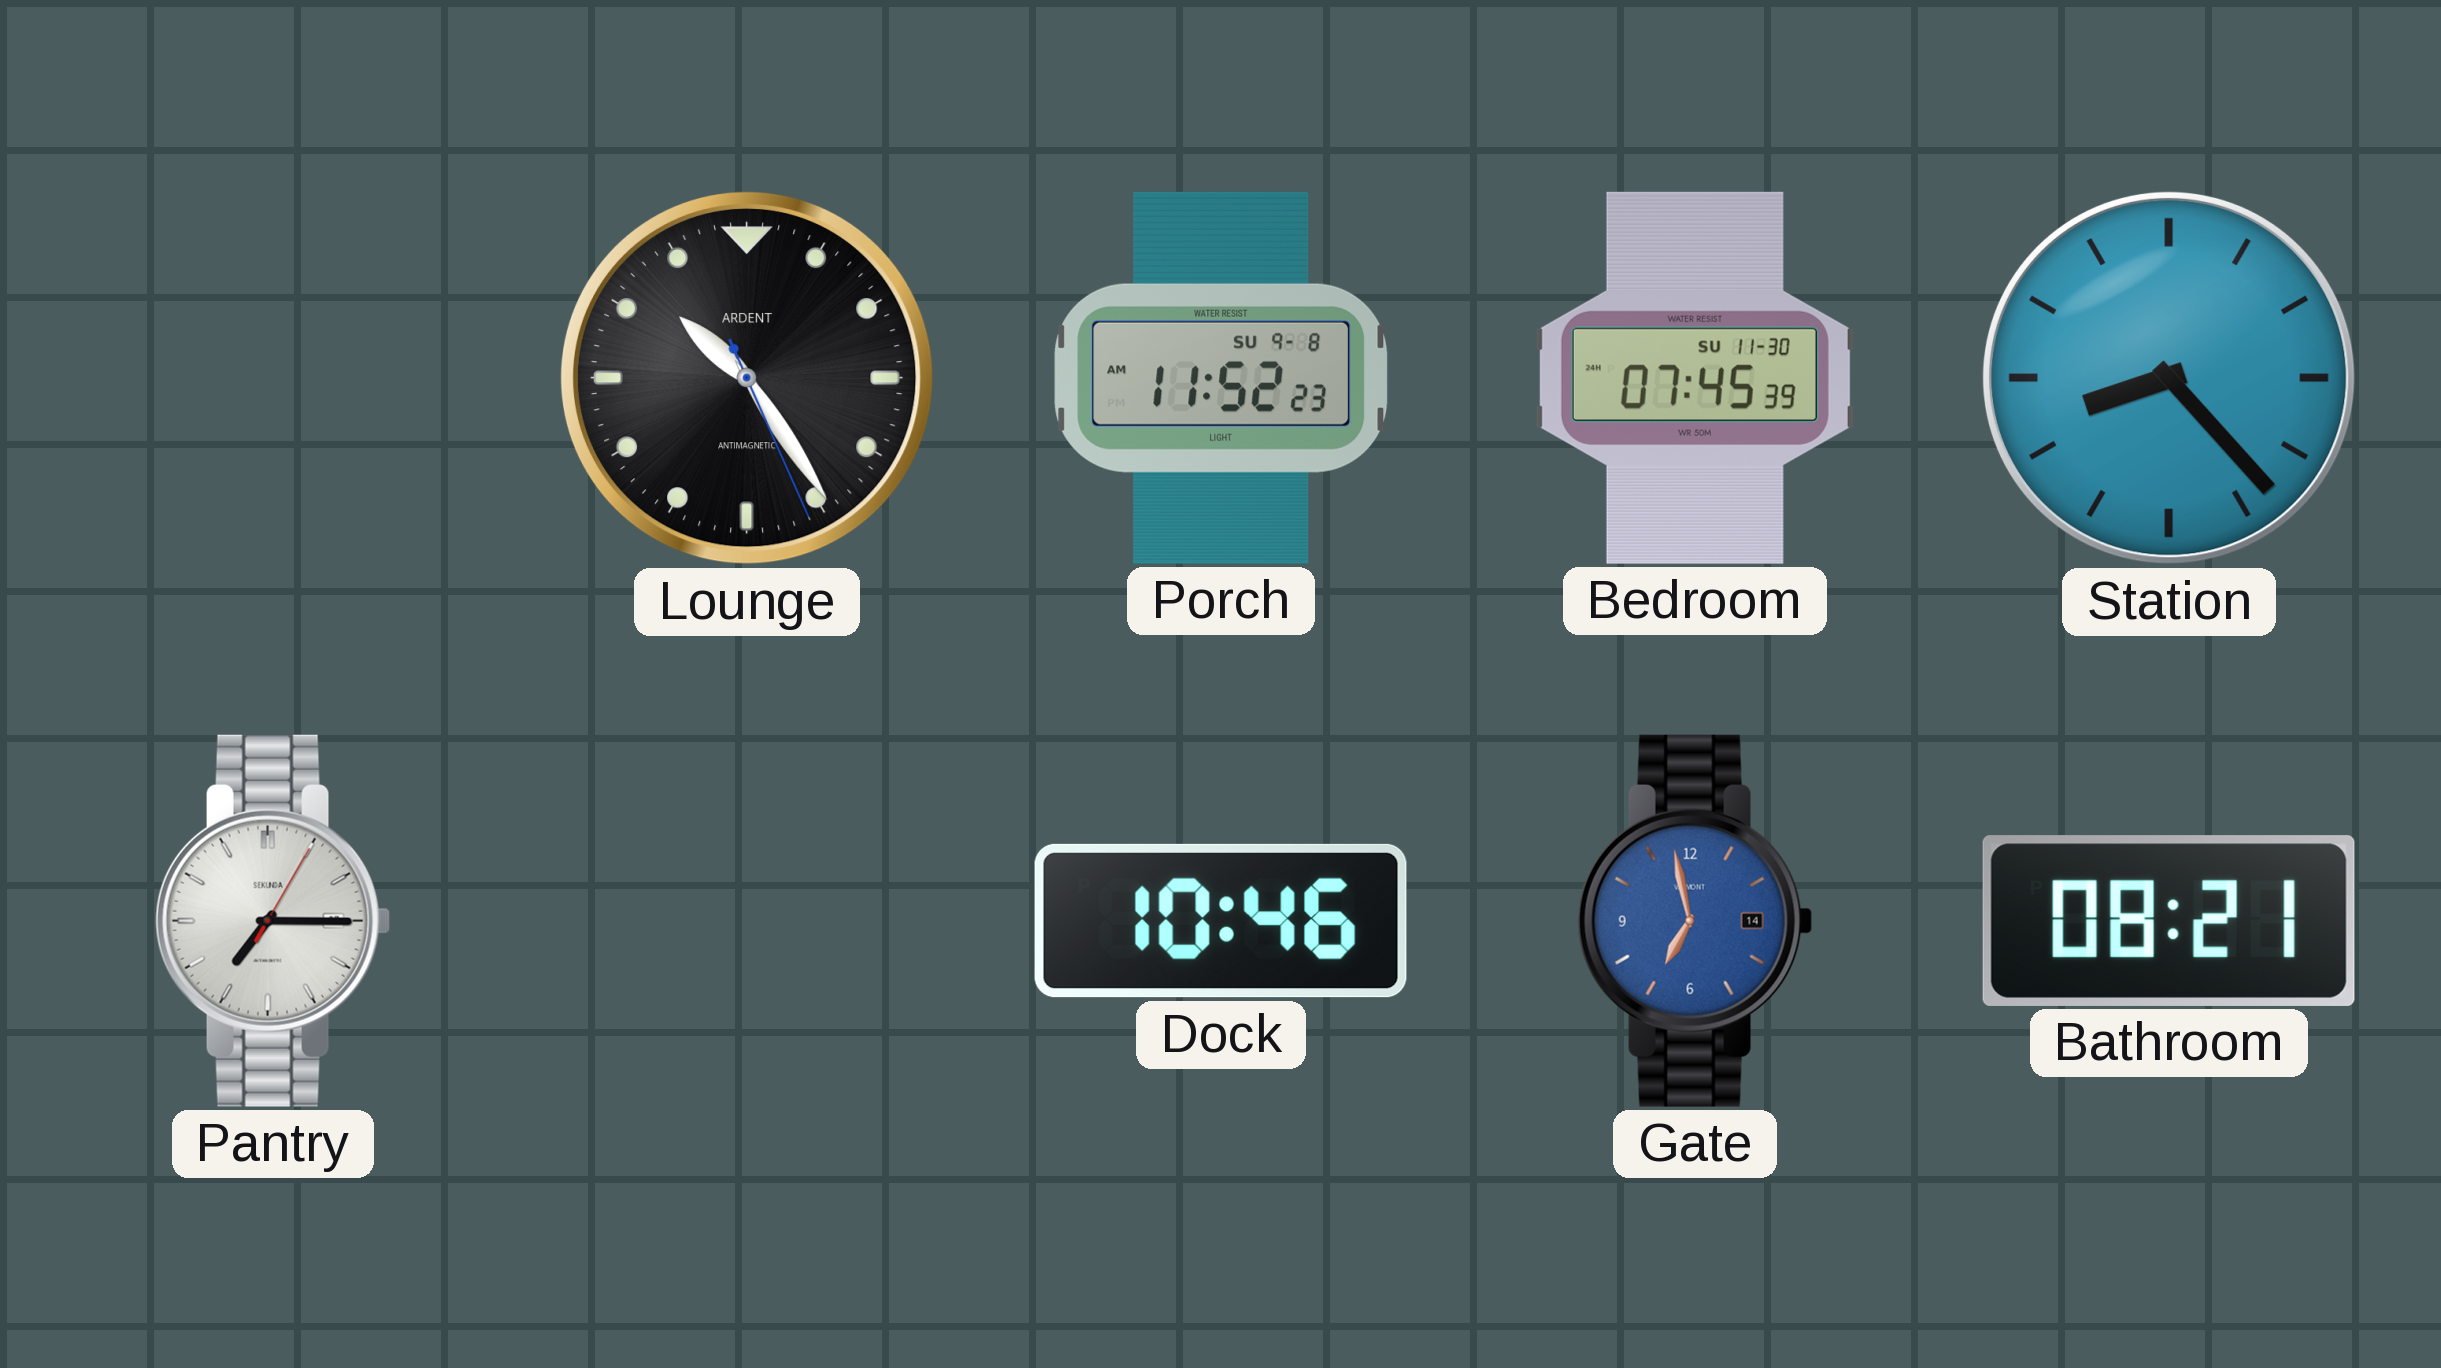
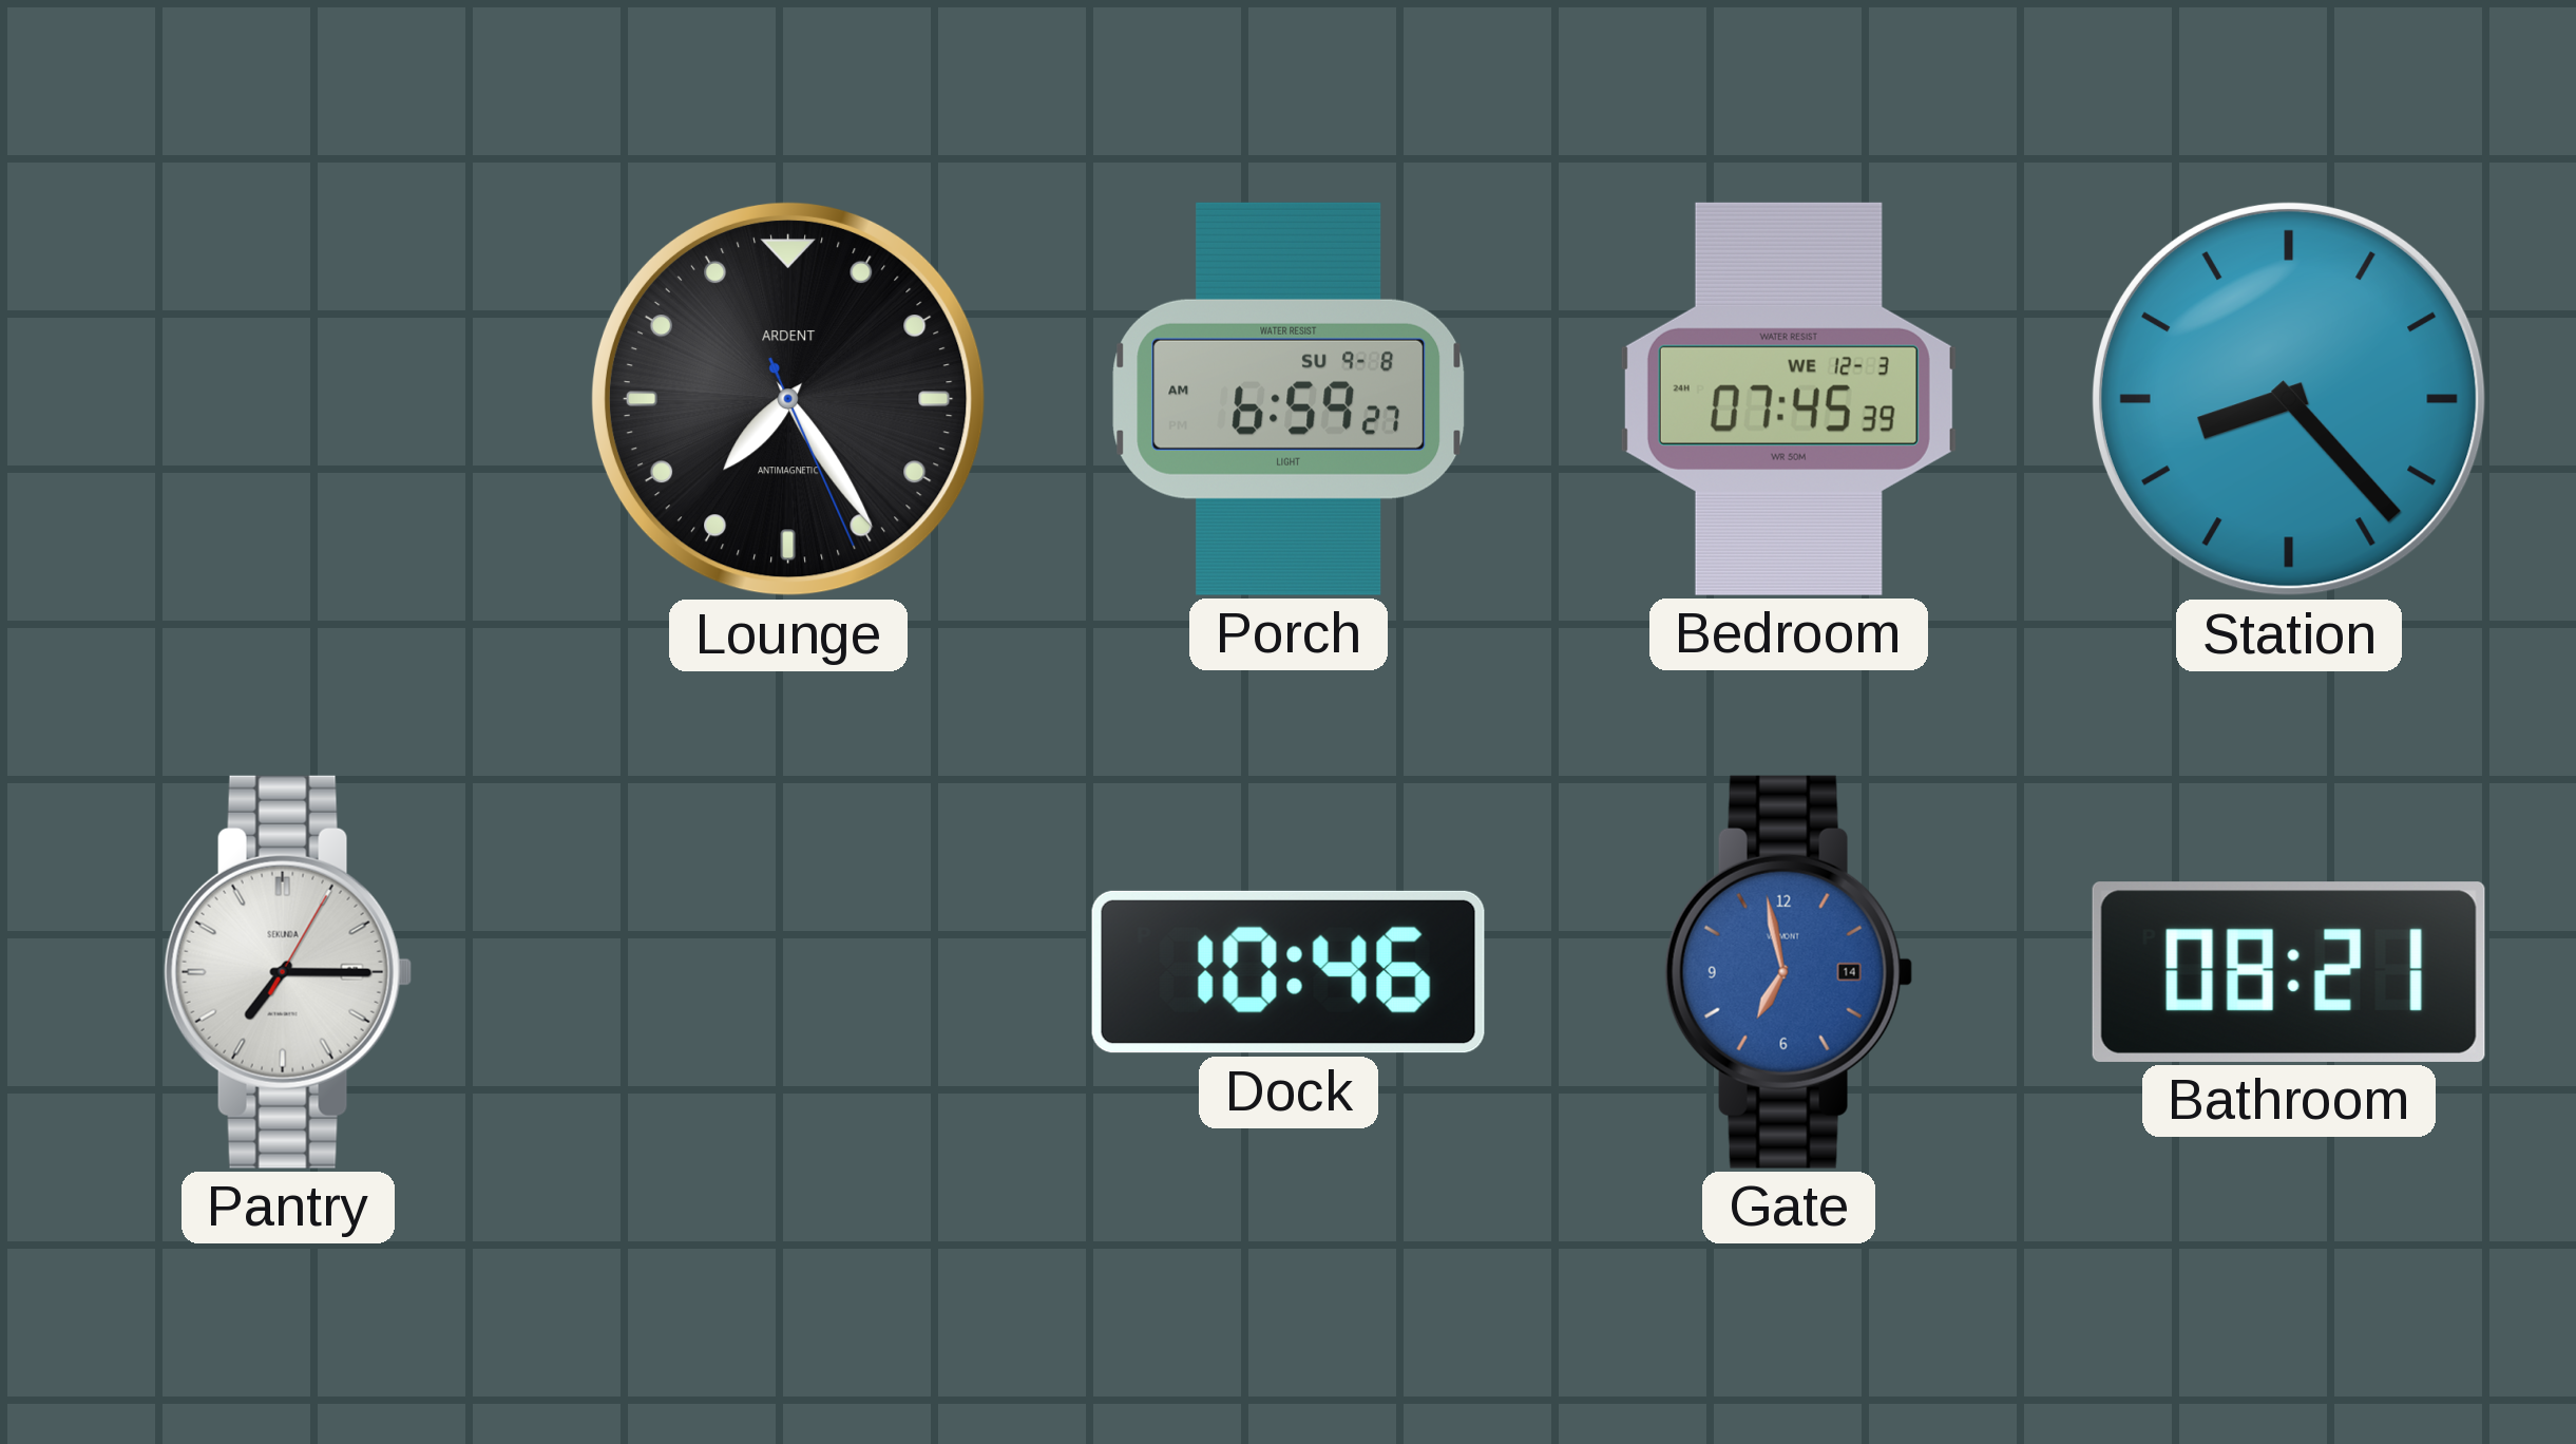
Lounge: 10:24 -> 7:24
Porch: 11:52 -> 6:59
Bedroom date: SU 11-30 -> WE 12-3
